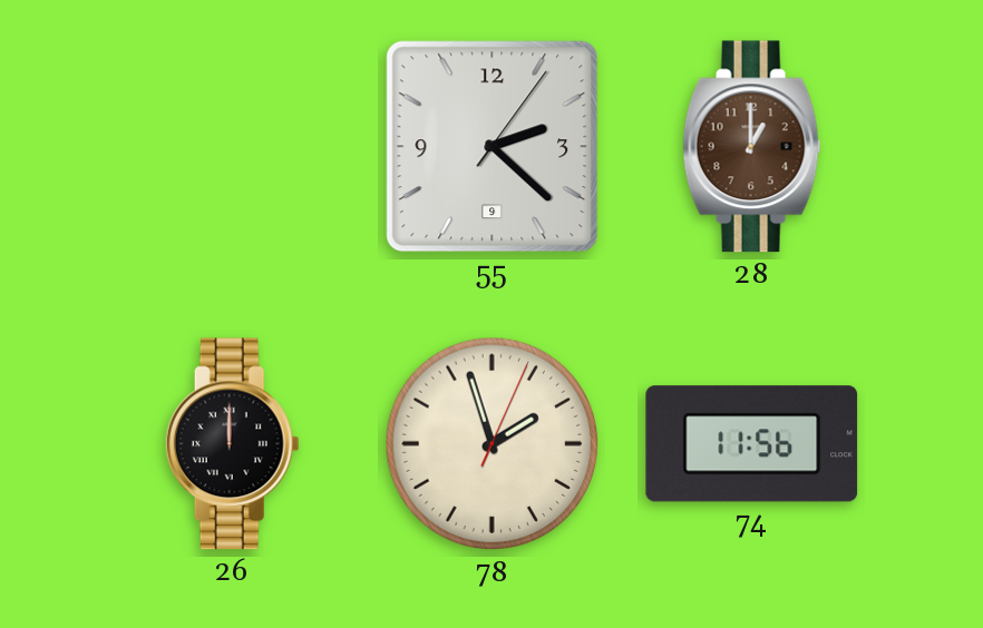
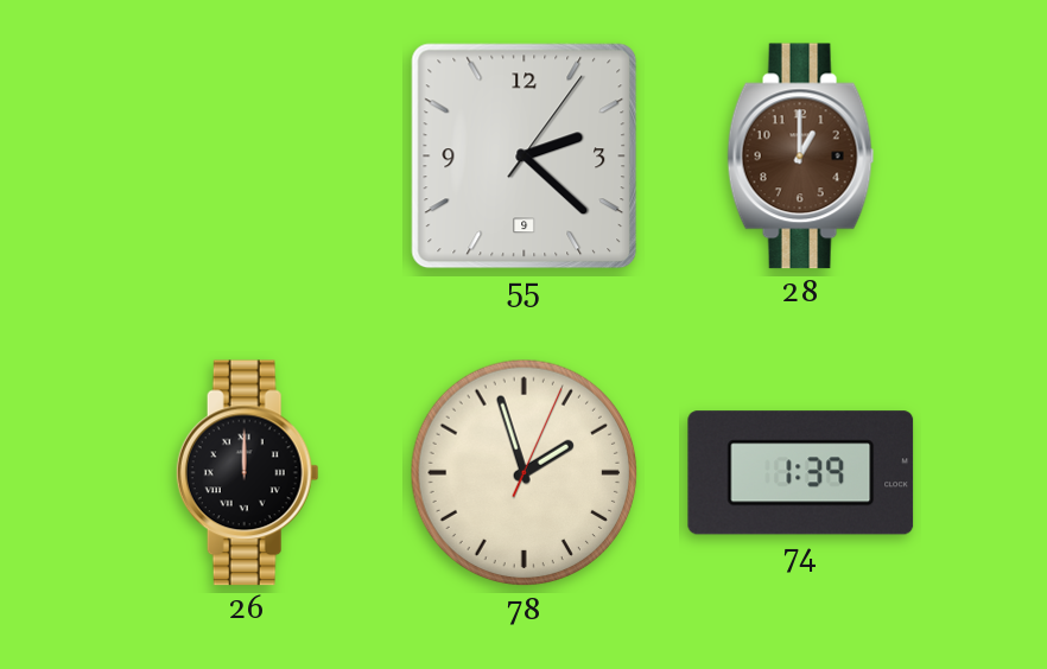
74: 11:56 -> 1:39
